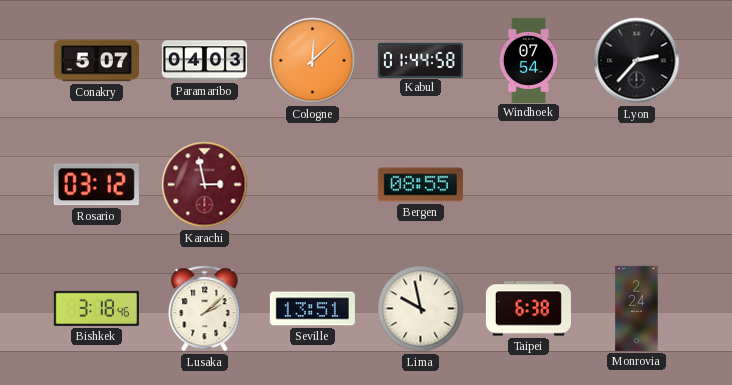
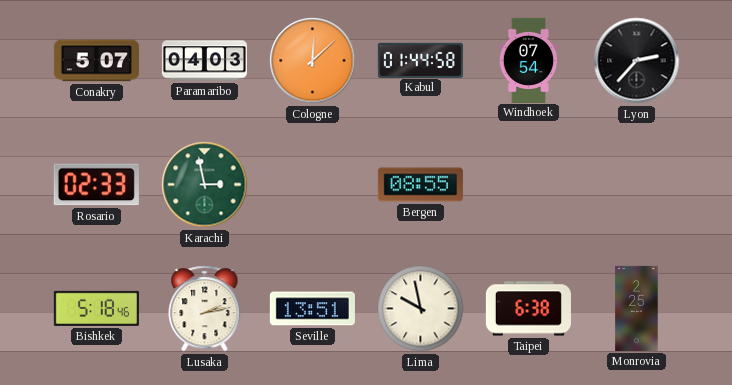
Rosario: 03:12 -> 02:33
Karachi dial: burgundy -> green
Bishkek: 3:18 -> 5:18
Lusaka: 2:08 -> 2:13
Monrovia: 2:24 -> 2:25
